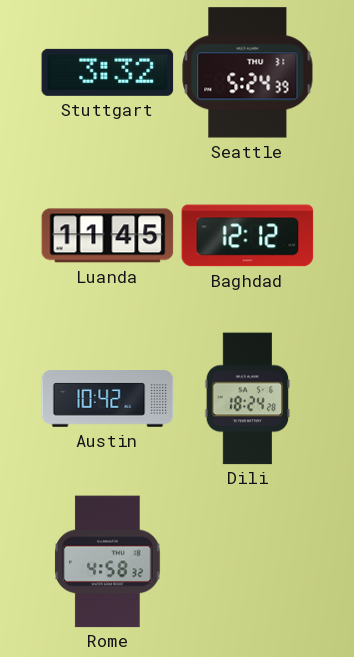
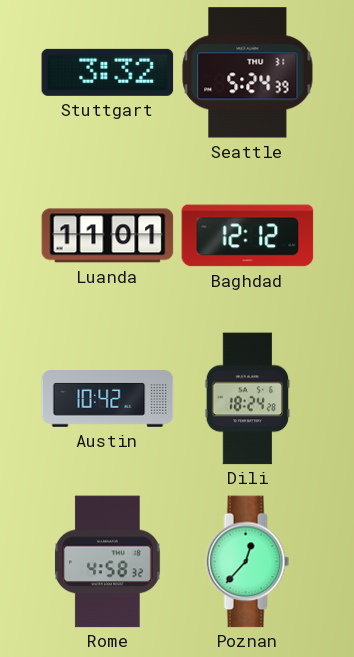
Luanda: 11:45 -> 11:01
Poznan: none -> 12:37
